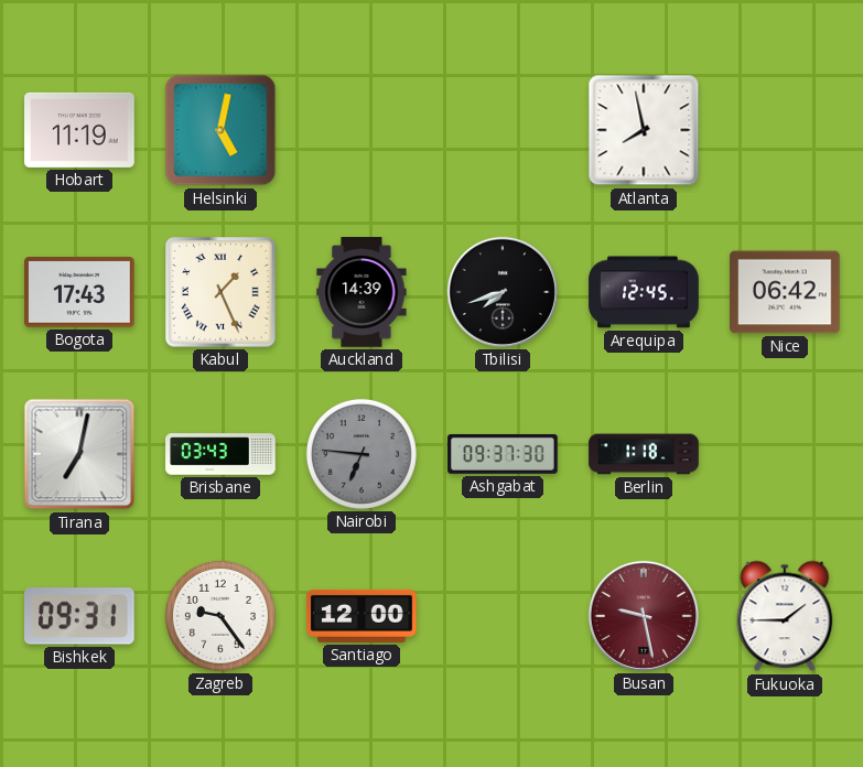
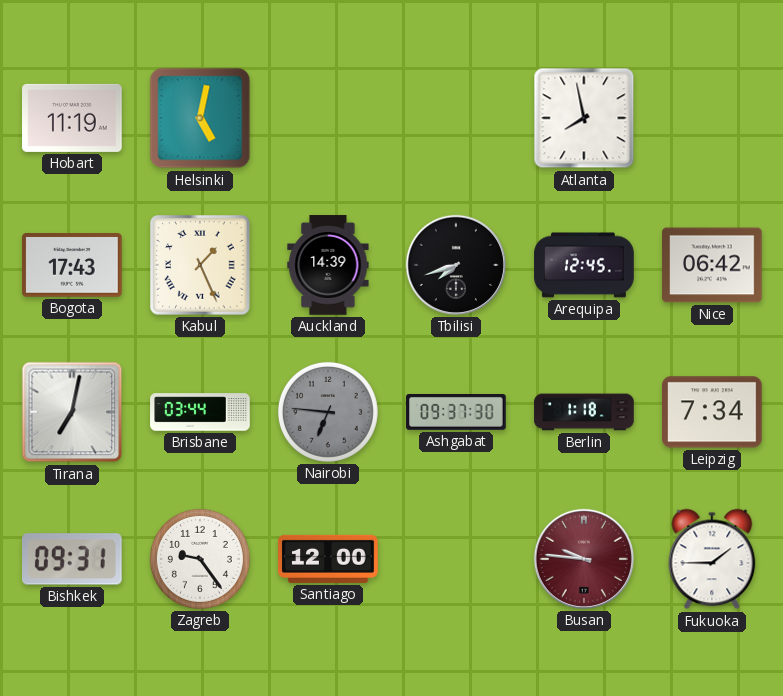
Brisbane: 03:43 -> 03:44
Leipzig: none -> 7:34
Busan: 9:28 -> 9:46
